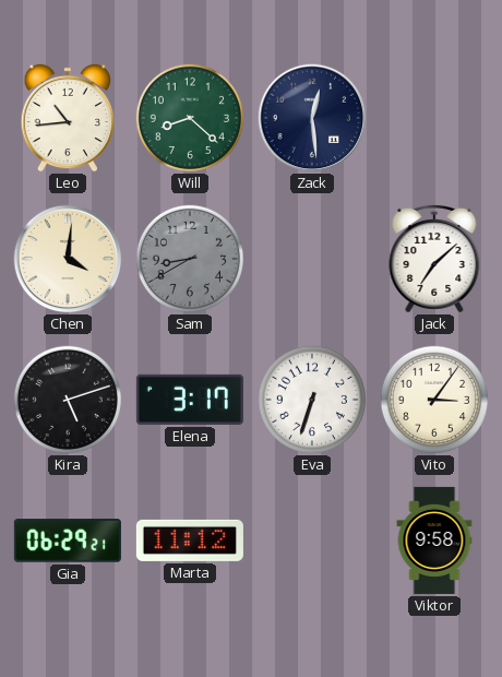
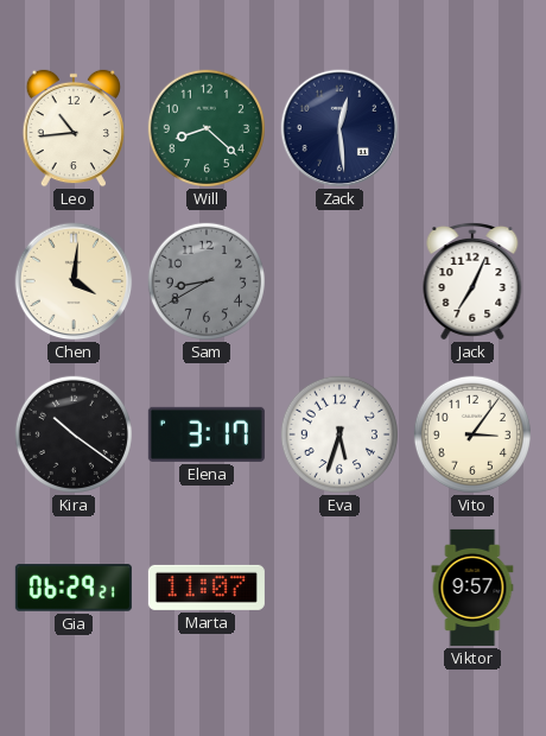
Jack: 7:08 -> 7:04
Kira: 5:12 -> 10:21
Eva: 6:33 -> 5:33
Marta: 11:12 -> 11:07
Viktor: 9:58 -> 9:57
